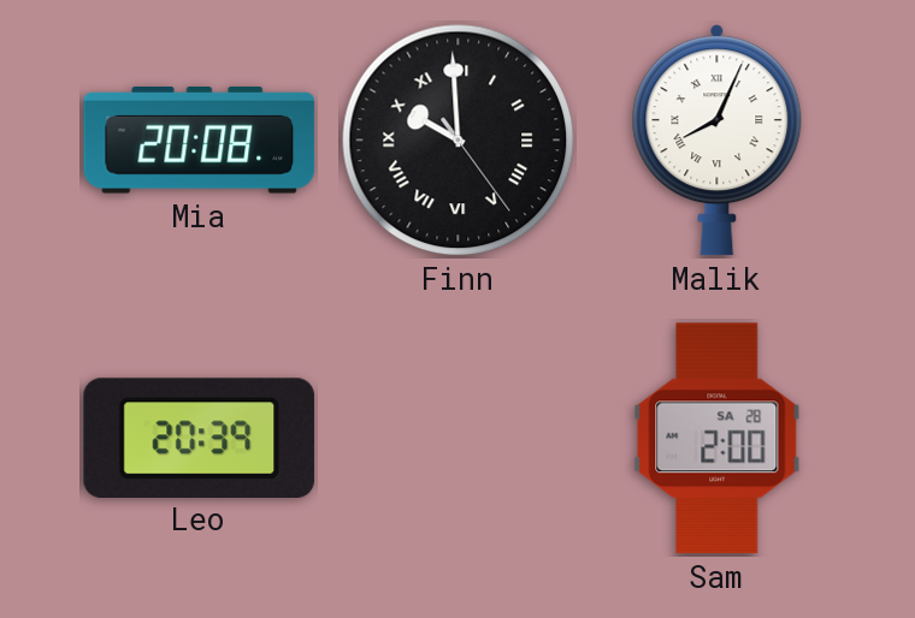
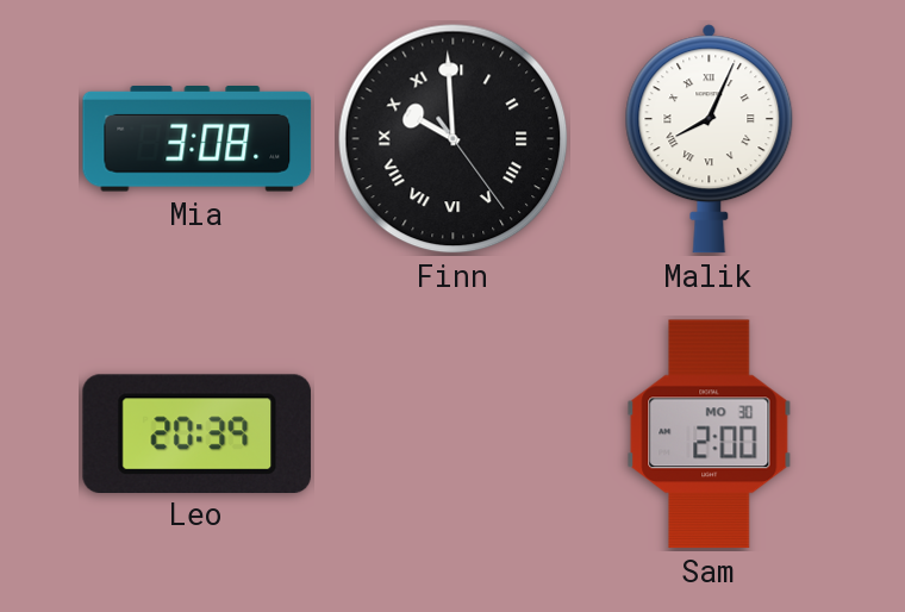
Mia: 20:08 -> 3:08
Sam date: SA 28 -> MO 30
